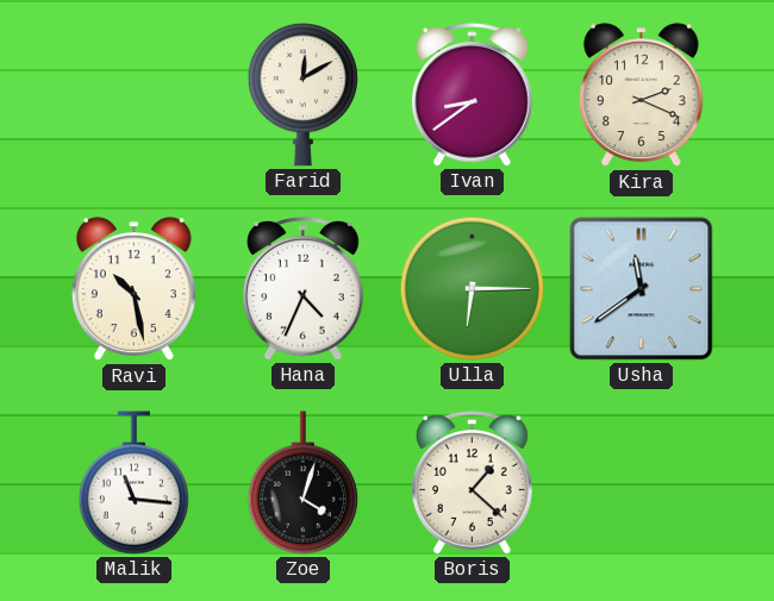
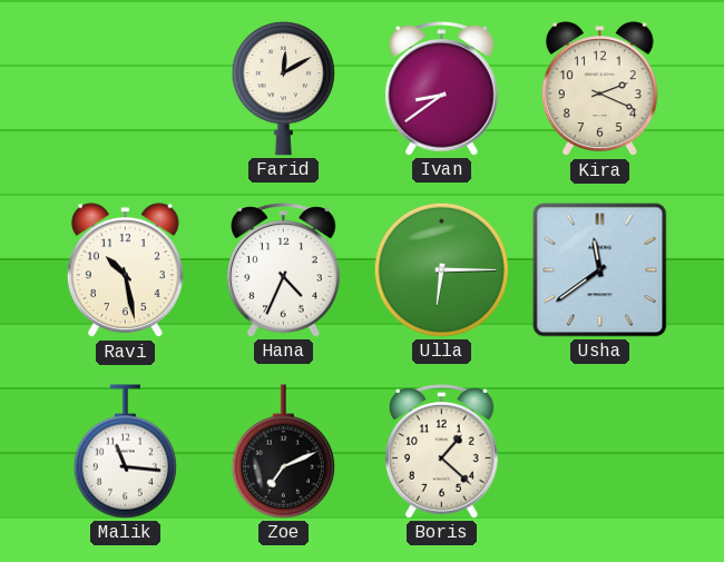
Zoe: 4:03 -> 7:11
